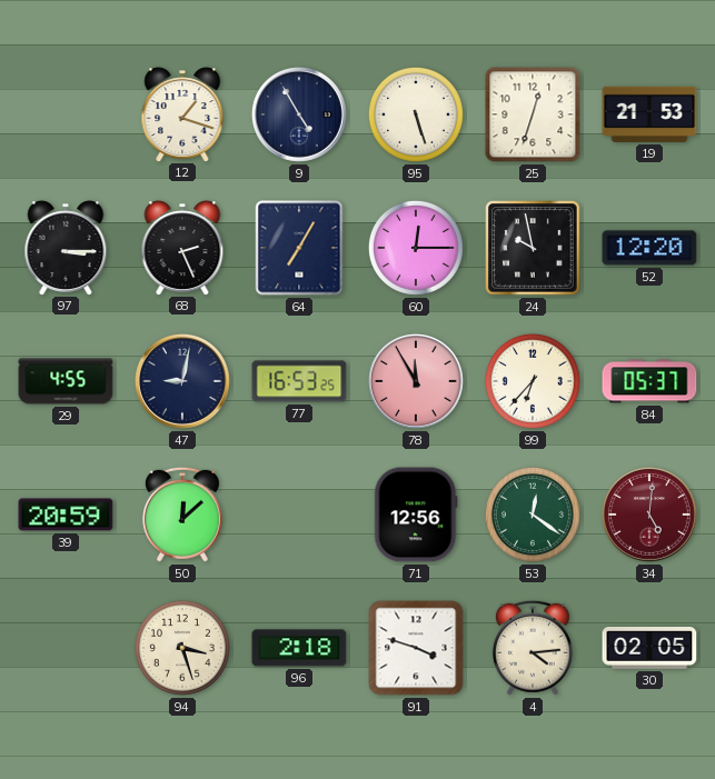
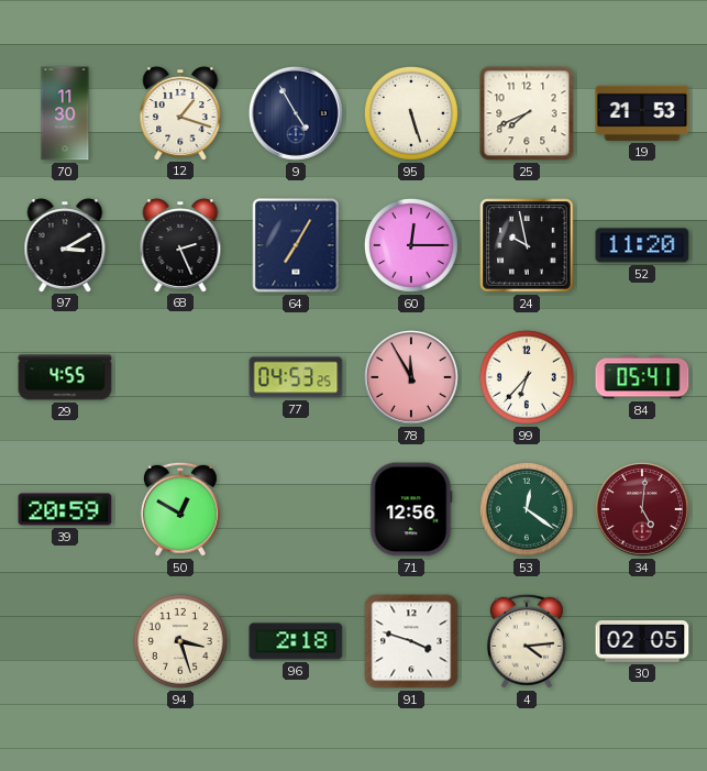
70: none -> 11:30
25: 12:33 -> 7:41
97: 3:15 -> 3:10
52: 12:20 -> 11:20
47: 9:02 -> none
77: 16:53 -> 04:53
84: 05:37 -> 05:41
50: 12:08 -> 12:50
